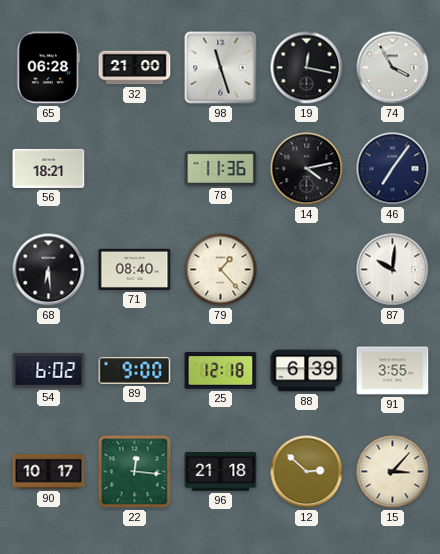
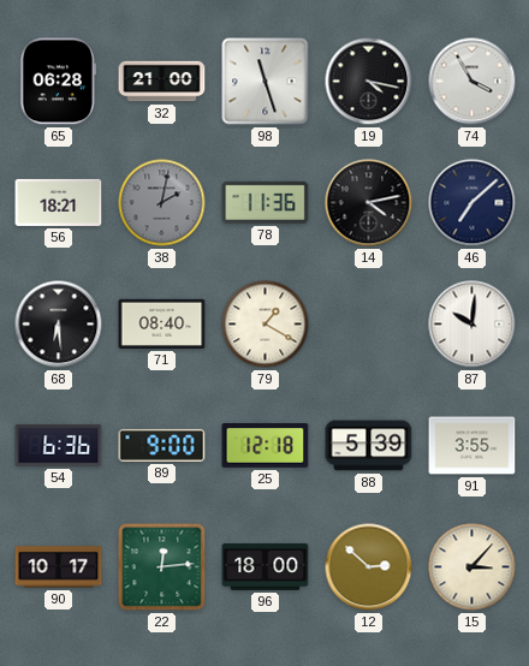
19: 12:17 -> 4:17
38: none -> 2:02
46: 7:06 -> 7:08
79: 1:23 -> 1:20
54: 6:02 -> 6:36
88: 6:39 -> 5:39
22: 12:16 -> 12:14
96: 21:18 -> 18:00
